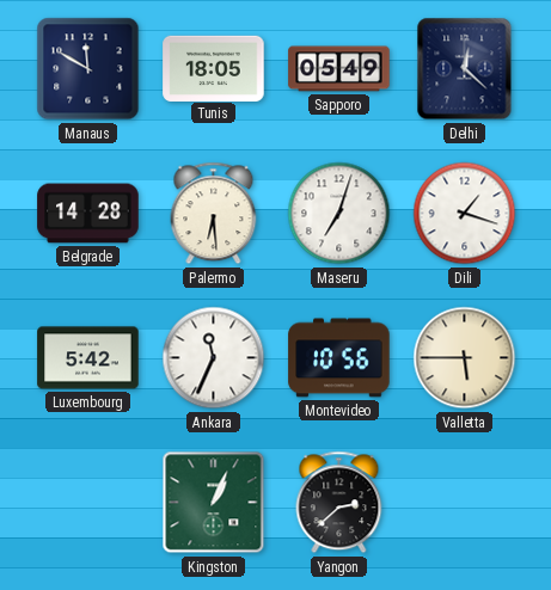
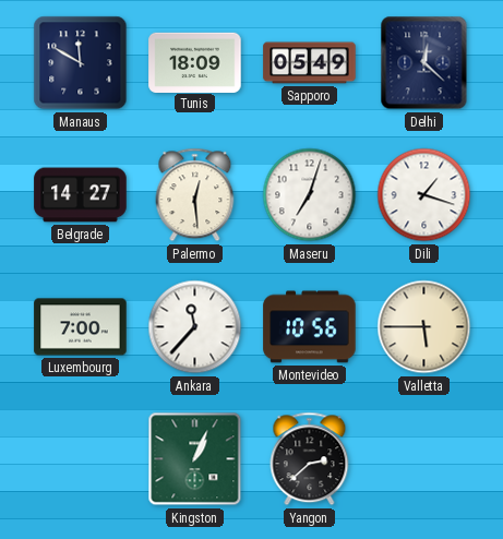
Tunis: 18:05 -> 18:09
Belgrade: 14:28 -> 14:27
Palermo: 6:29 -> 12:29
Luxembourg: 5:42 -> 7:00
Ankara: 11:34 -> 11:37
